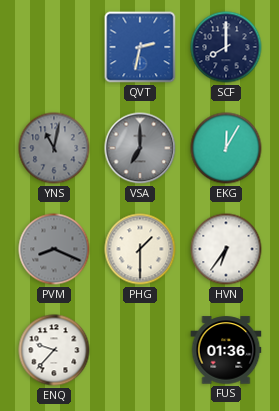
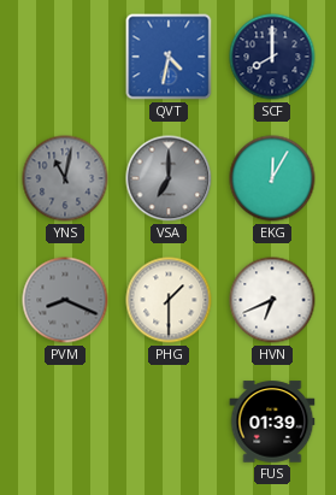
QVT: 2:32 -> 4:32
HVN: 6:36 -> 6:41
ENQ: 9:37 -> none
FUS: 01:36 -> 01:39
